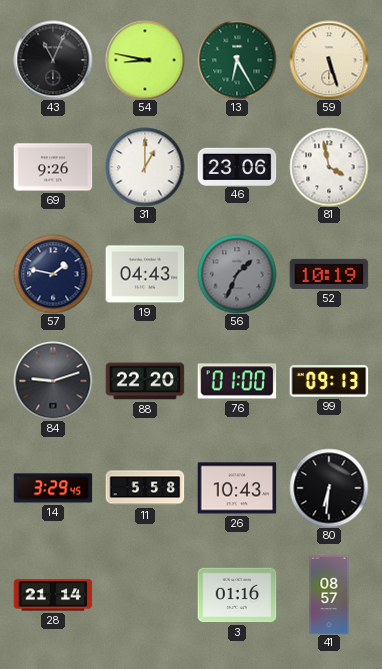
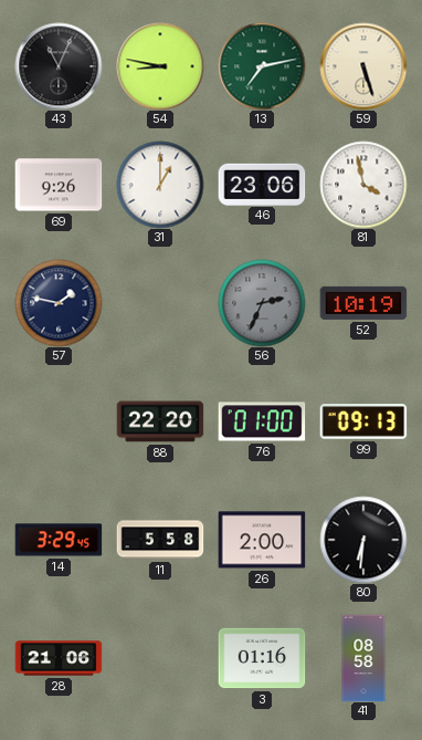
13: 6:25 -> 7:13
19: 04:43 -> none
56: 1:34 -> 2:34
84: 9:12 -> none
26: 10:43 -> 2:00
28: 21:14 -> 21:06
41: 08:57 -> 08:58
